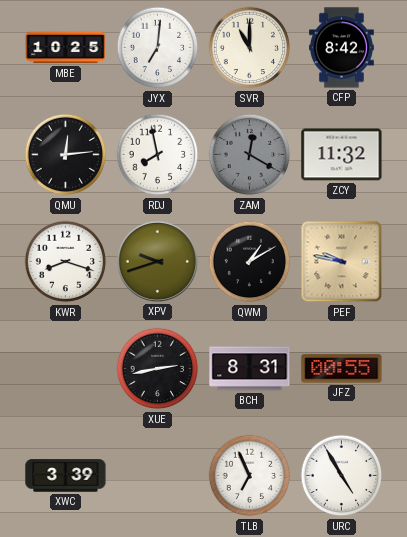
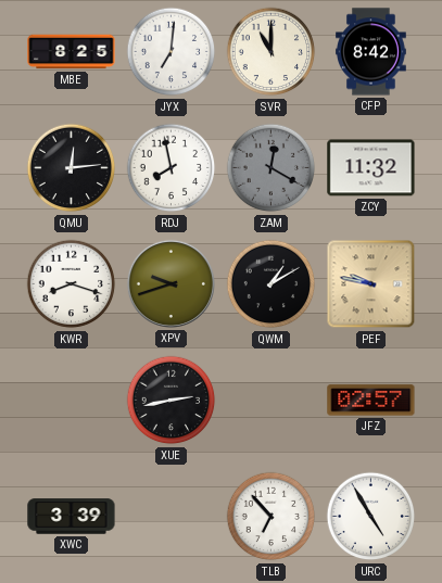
MBE: 10:25 -> 8:25
BCH: 8:31 -> none
JFZ: 00:55 -> 02:57
TLB: 6:56 -> 6:53
